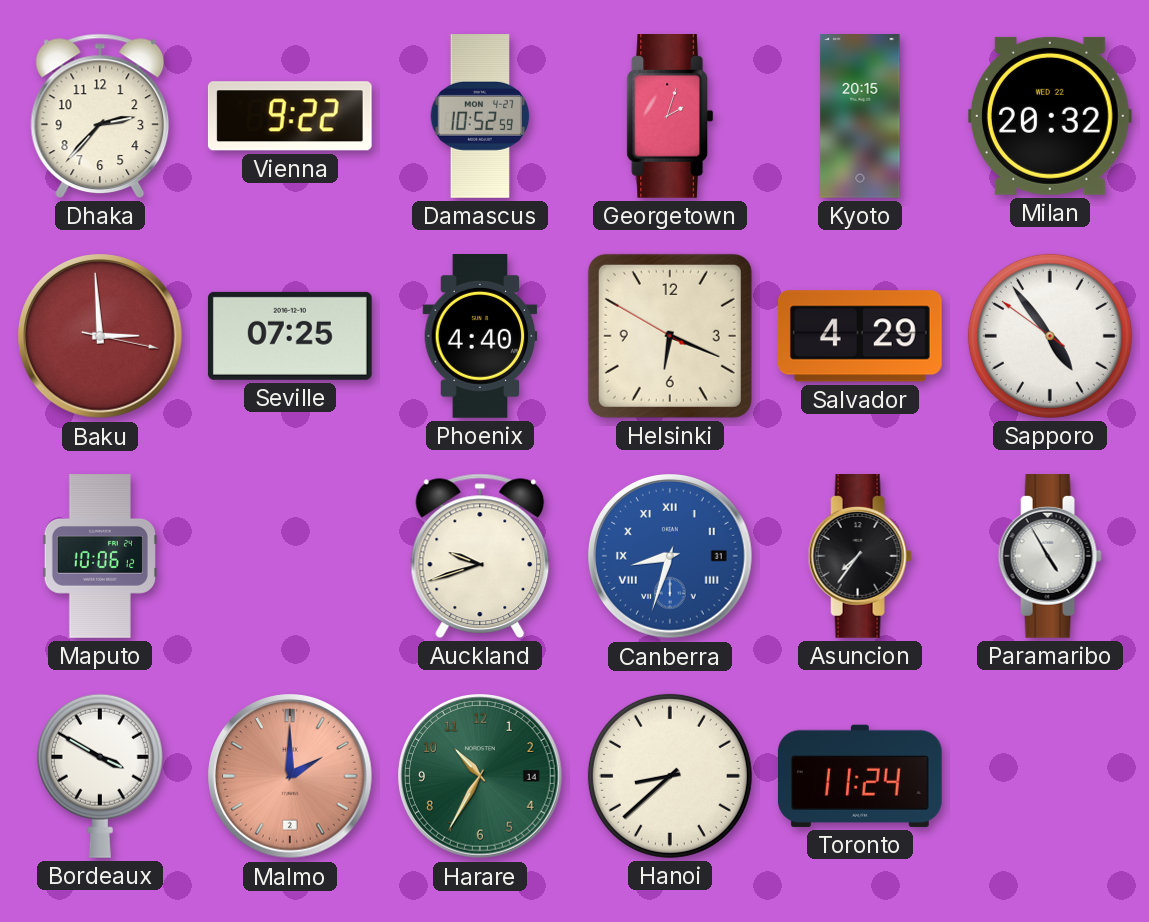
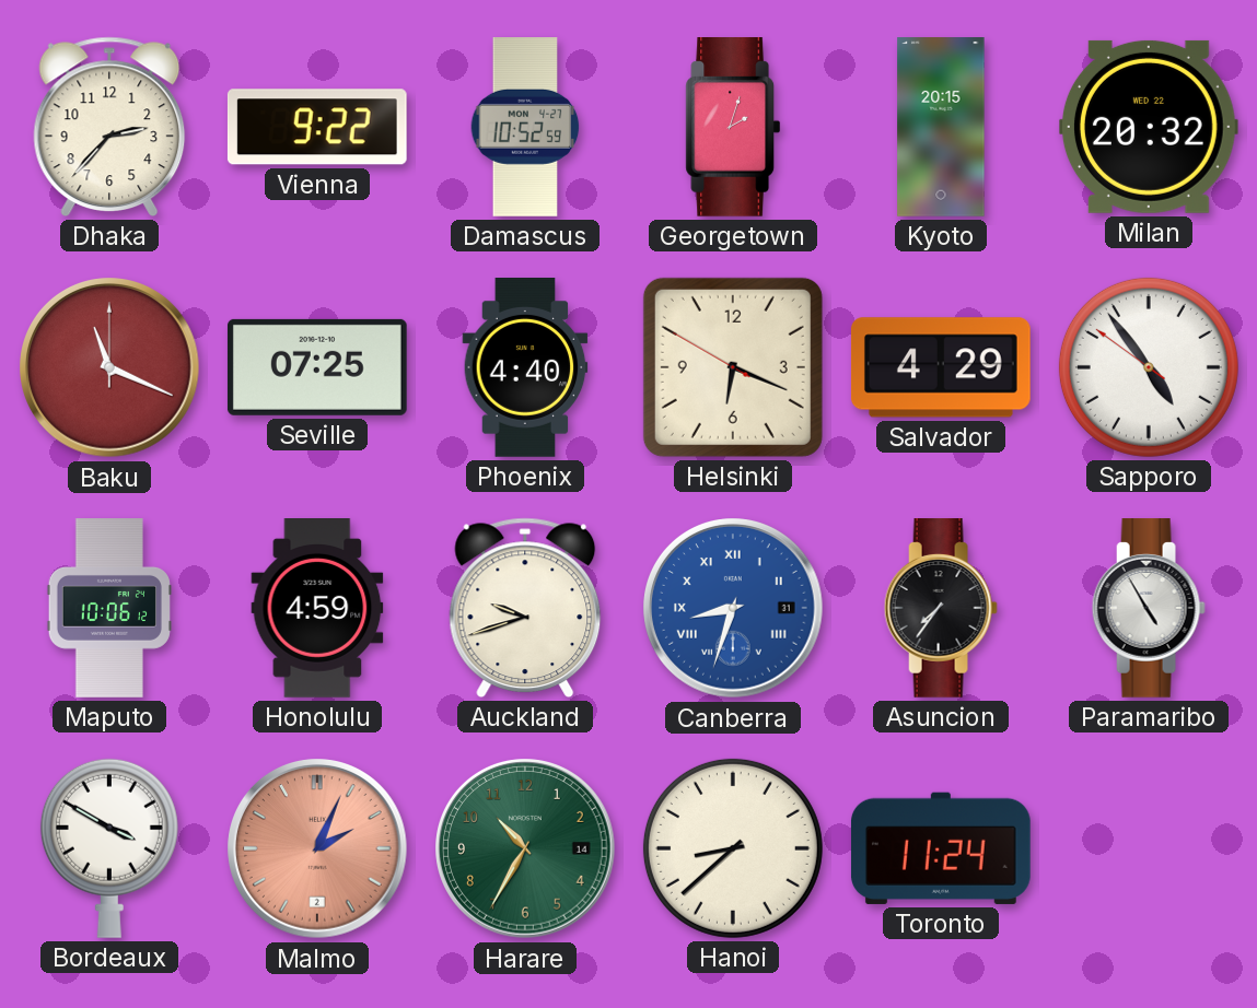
Baku: 2:59 -> 11:19
Honolulu: none -> 4:59
Malmo: 2:00 -> 2:04
